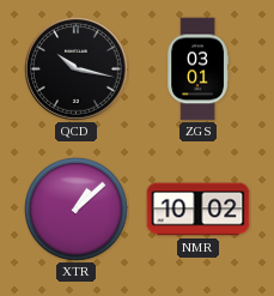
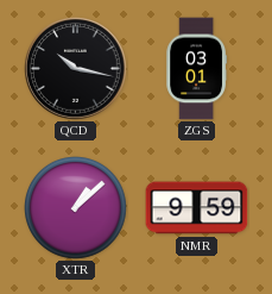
NMR: 10:02 -> 9:59
